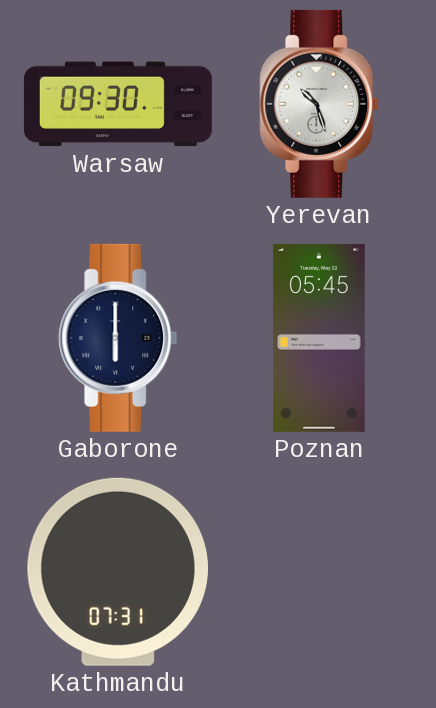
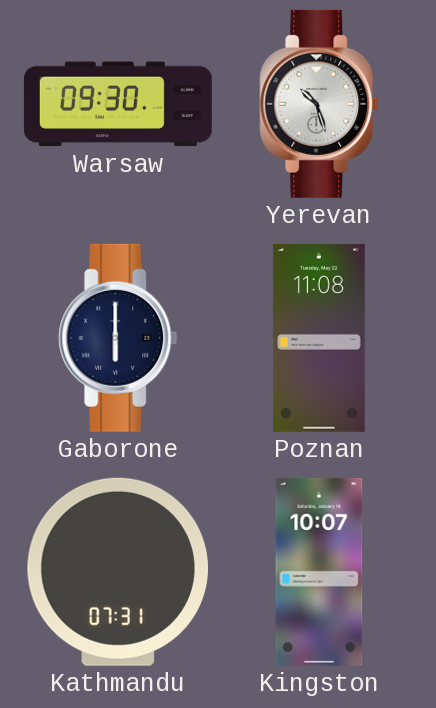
Poznan: 05:45 -> 11:08
Kingston: none -> 10:07
